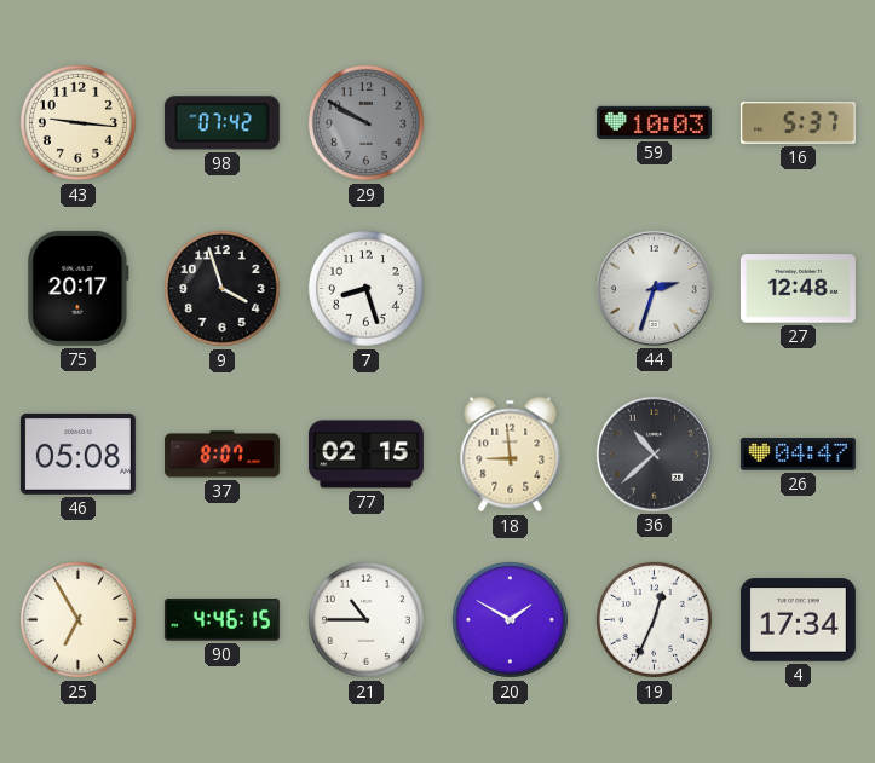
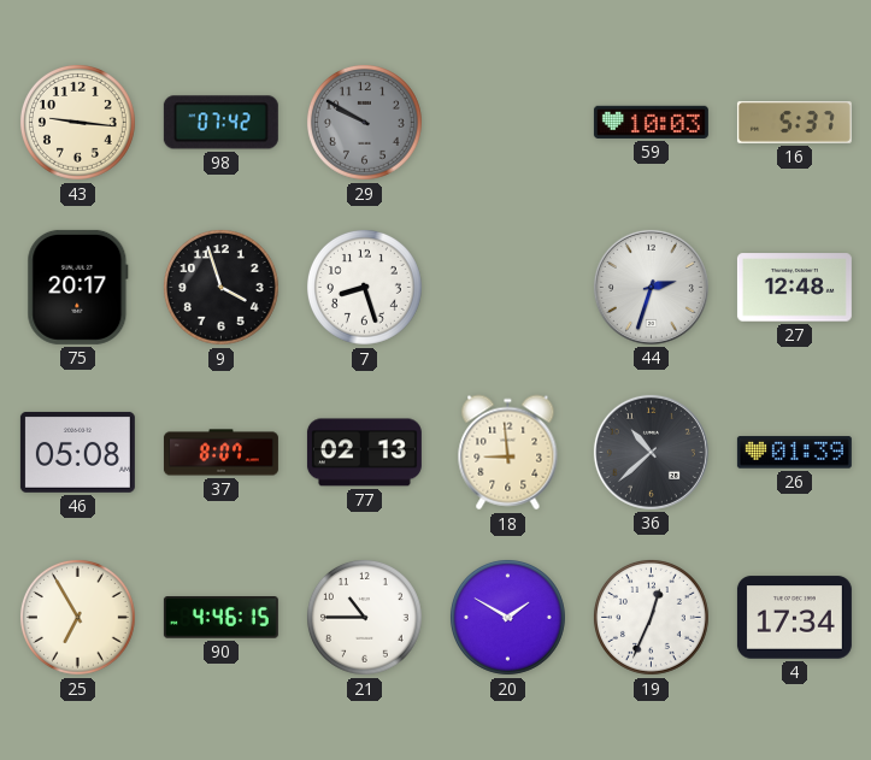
77: 02:15 -> 02:13
26: 04:47 -> 01:39
